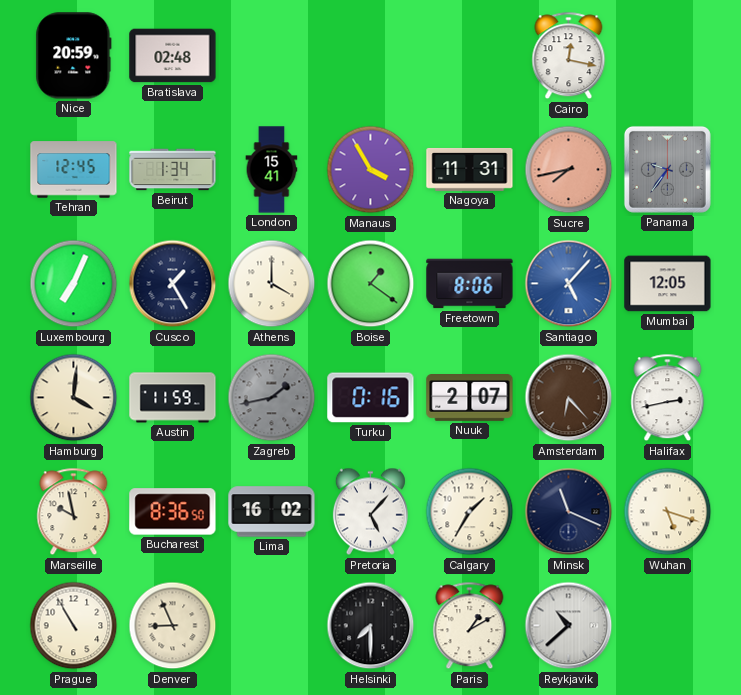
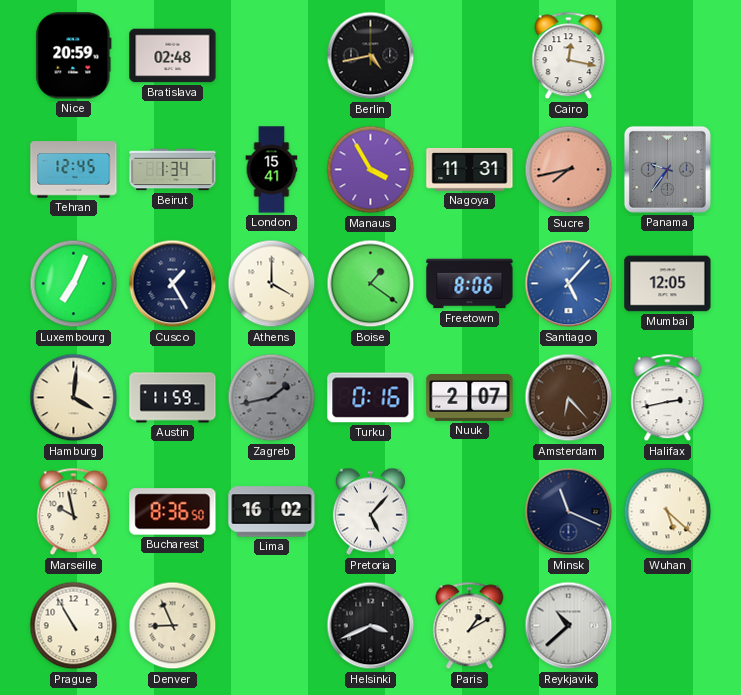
Berlin: none -> 4:43
Calgary: 1:35 -> none
Wuhan: 5:18 -> 5:22
Helsinki: 7:30 -> 3:41
